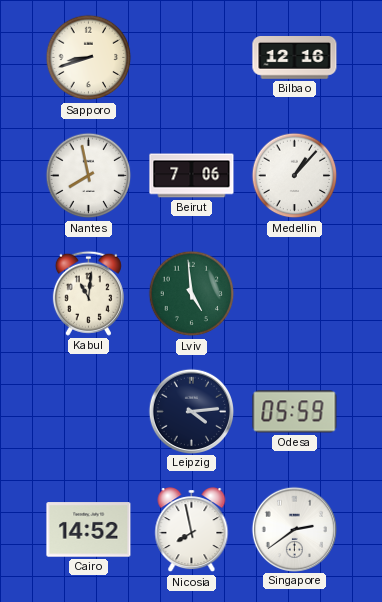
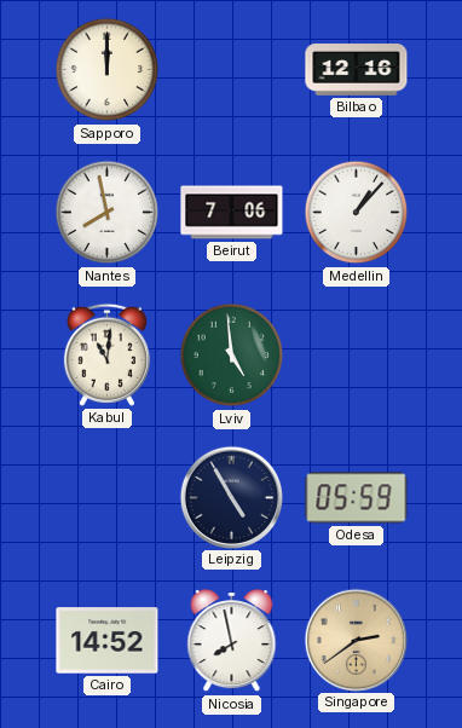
Sapporo: 8:42 -> 12:00
Leipzig: 4:14 -> 4:55
Singapore dial: white -> champagne
